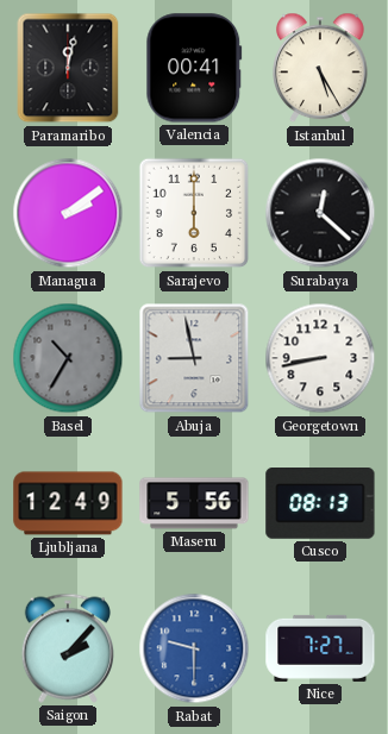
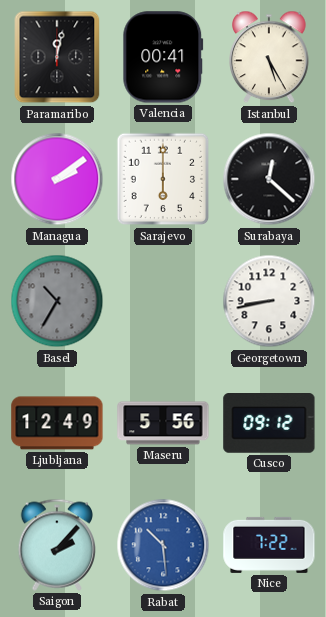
Abuja: 8:58 -> none
Cusco: 08:13 -> 09:12
Rabat: 9:30 -> 10:29
Nice: 7:27 -> 7:22
